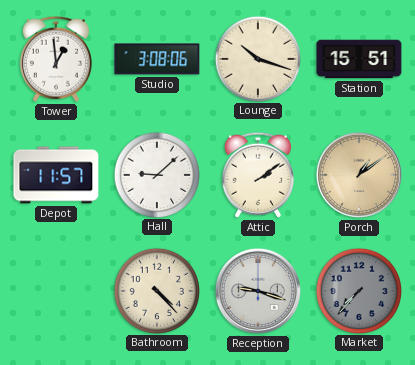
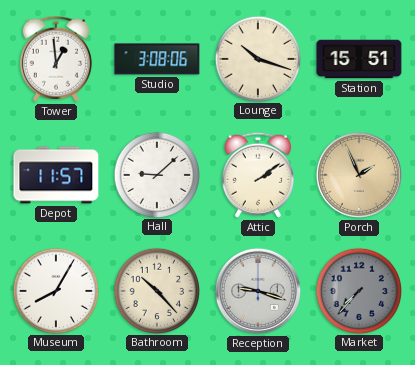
Porch: 1:09 -> 1:56
Museum: none -> 8:05
Bathroom: 4:23 -> 10:23
